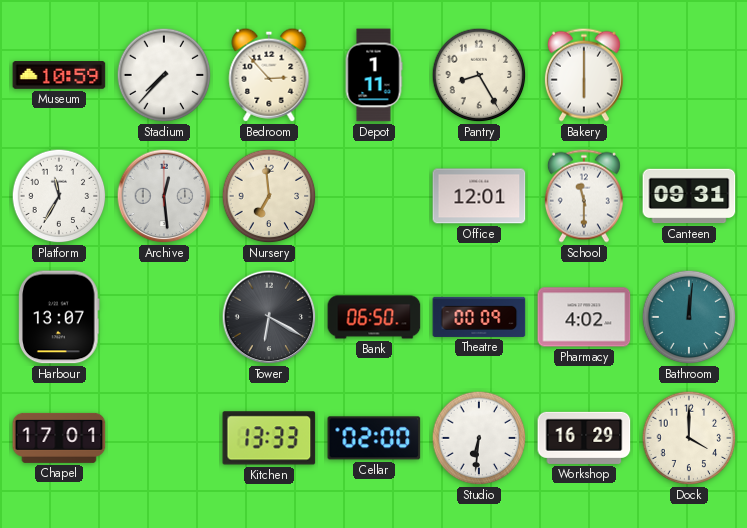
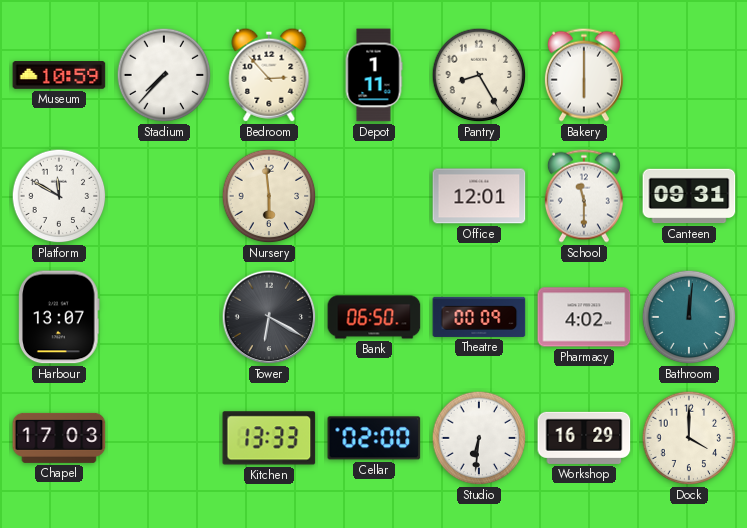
Platform: 11:35 -> 11:50
Archive: 12:29 -> none
Nursery: 6:59 -> 5:59
Chapel: 17:01 -> 17:03
